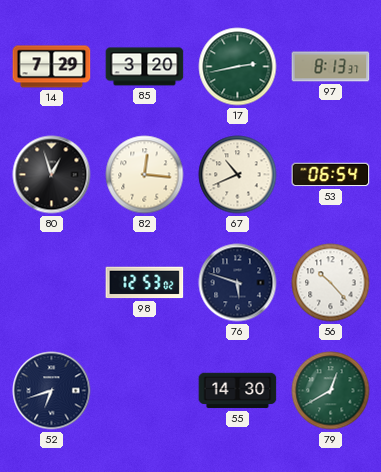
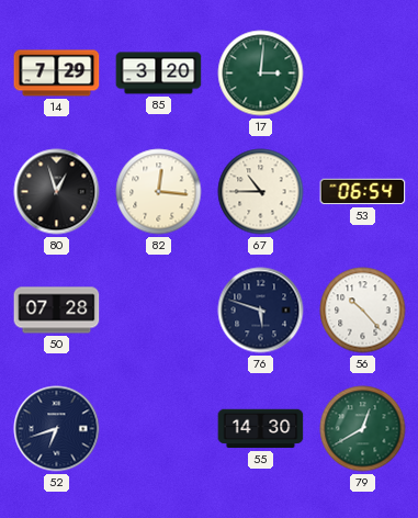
17: 2:43 -> 3:01
97: 8:13 -> none
67: 10:41 -> 10:45
50: none -> 07:28
98: 12:53 -> none
